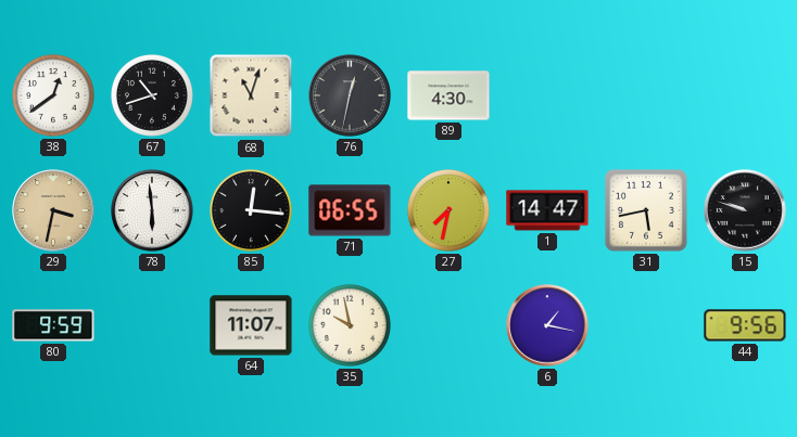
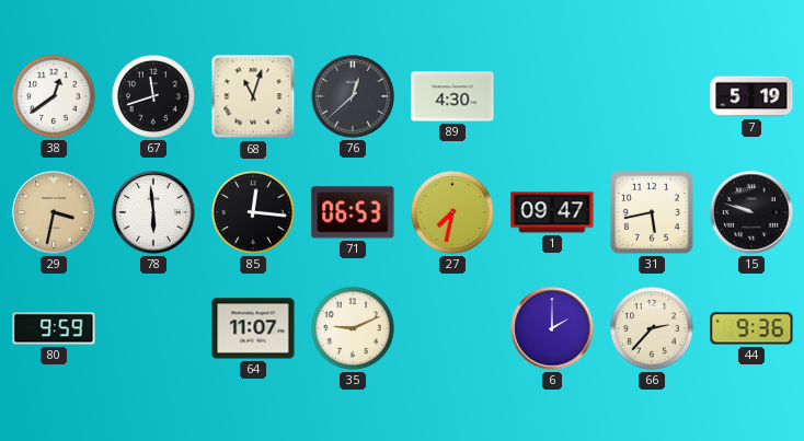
67: 10:42 -> 11:42
76: 12:32 -> 12:38
7: none -> 5:19
71: 06:55 -> 06:53
1: 14:47 -> 09:47
35: 9:58 -> 9:11
6: 1:17 -> 2:00
66: none -> 2:37
44: 9:56 -> 9:36
